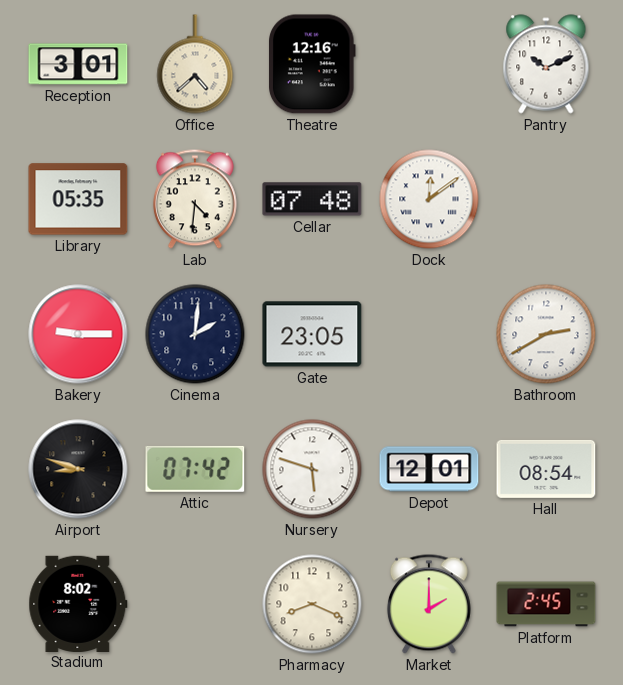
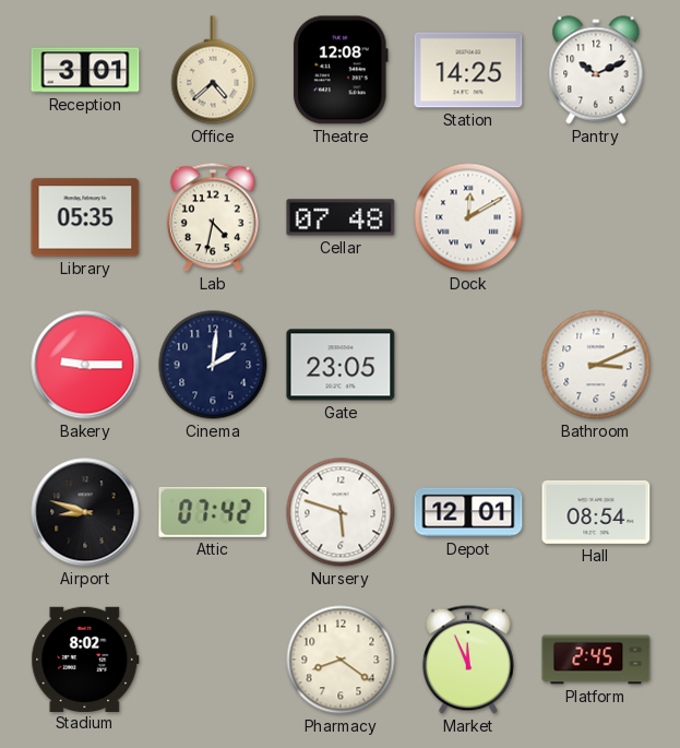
Theatre: 12:16 -> 12:08
Station: none -> 14:25
Lab: 4:31 -> 4:32
Dock: 12:09 -> 12:10
Bathroom: 2:40 -> 3:11
Pharmacy: 8:19 -> 8:21
Market: 2:00 -> 11:56
